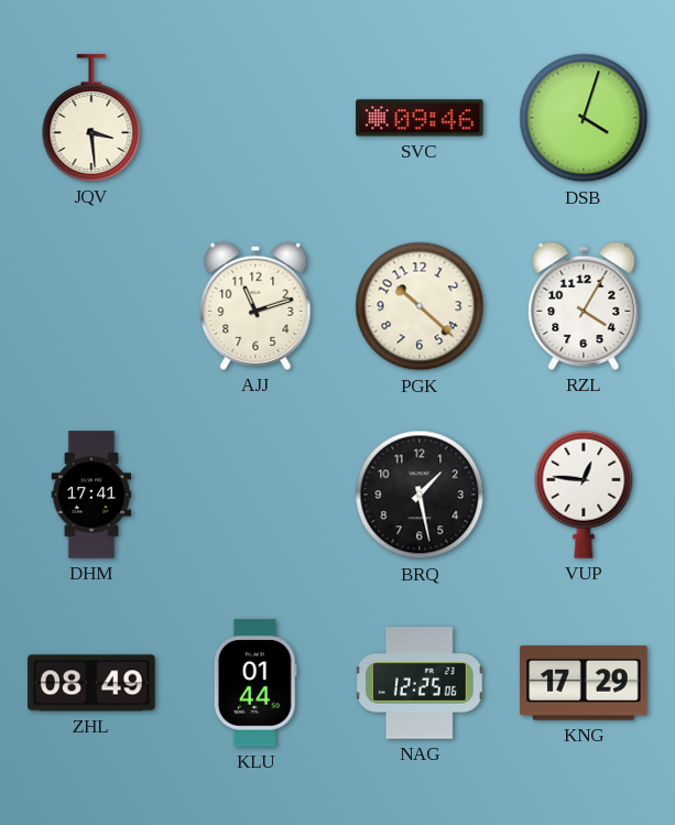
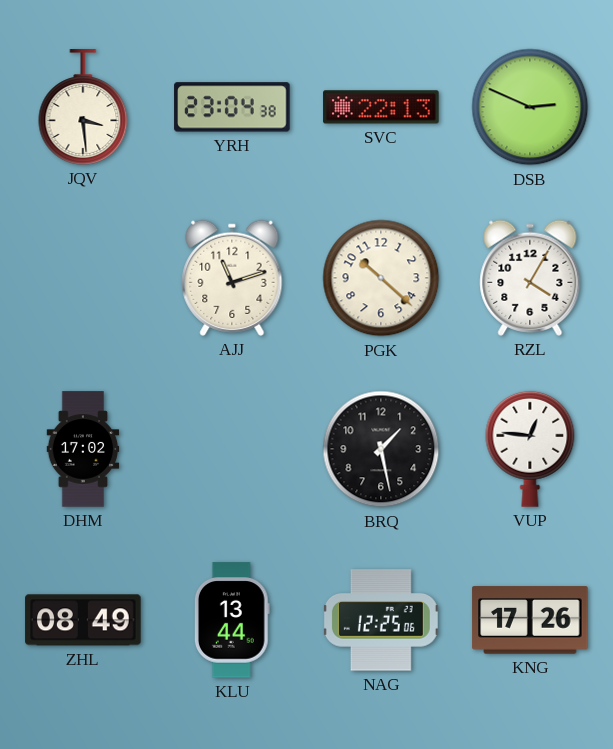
YRH: none -> 23:04
SVC: 09:46 -> 22:13
DSB: 4:03 -> 2:49
DHM: 17:41 -> 17:02
KLU: 01:44 -> 13:44
KNG: 17:29 -> 17:26
